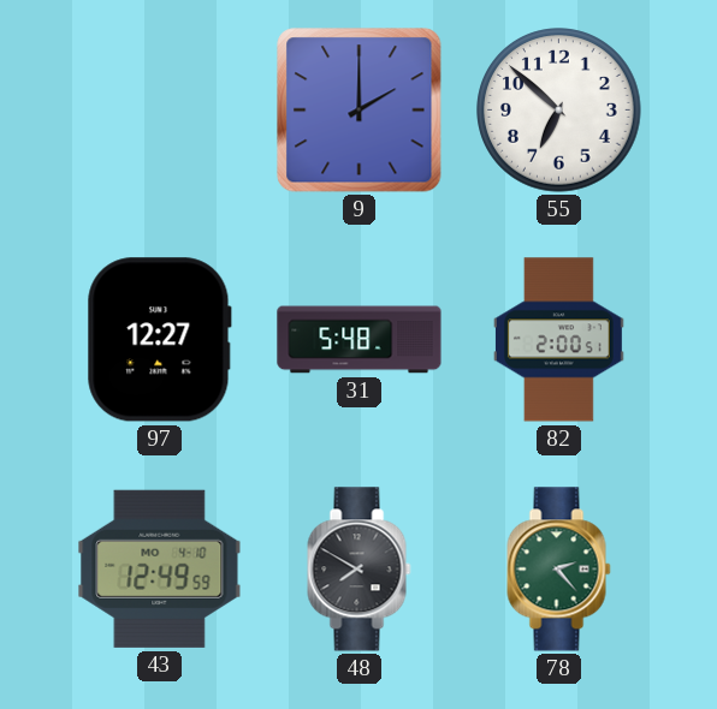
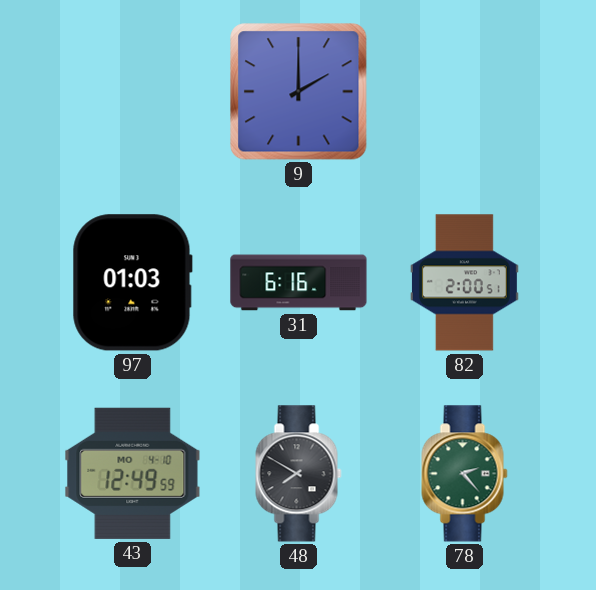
55: 6:52 -> none
97: 12:27 -> 01:03
31: 5:48 -> 6:16
